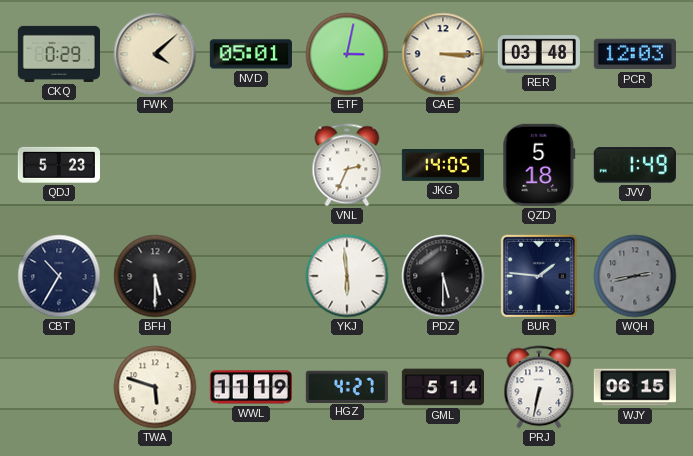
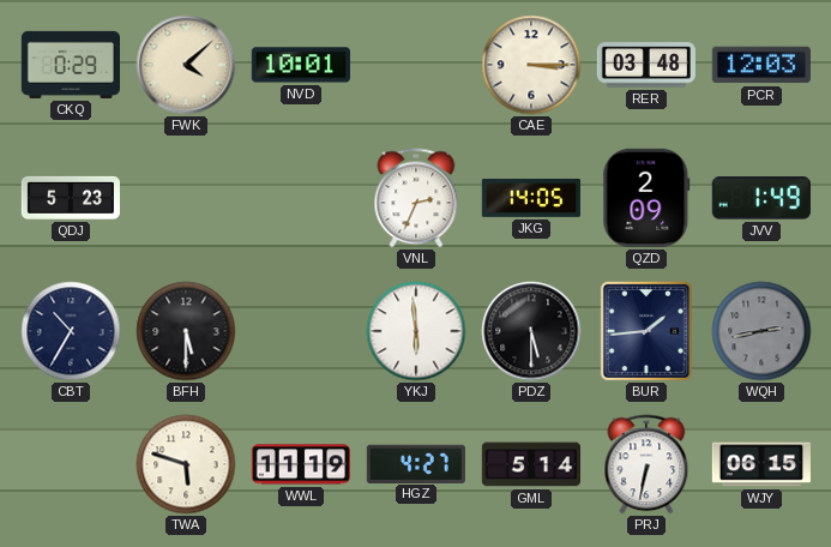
NVD: 05:01 -> 10:01
ETF: 3:02 -> none
QZD: 5:18 -> 2:09
BUR: 1:46 -> 1:44
